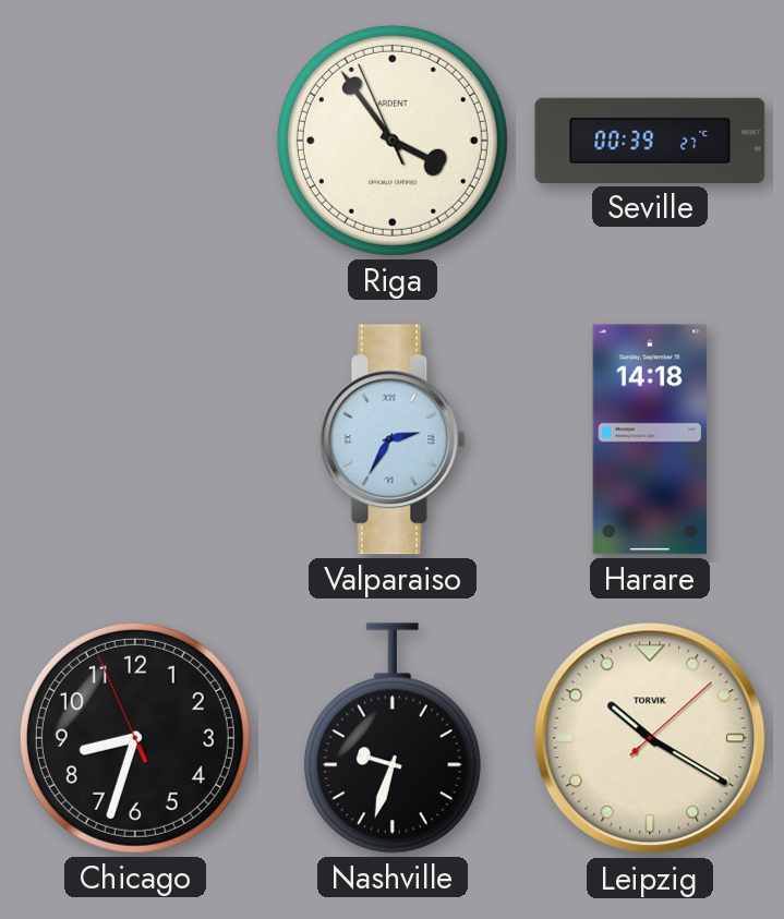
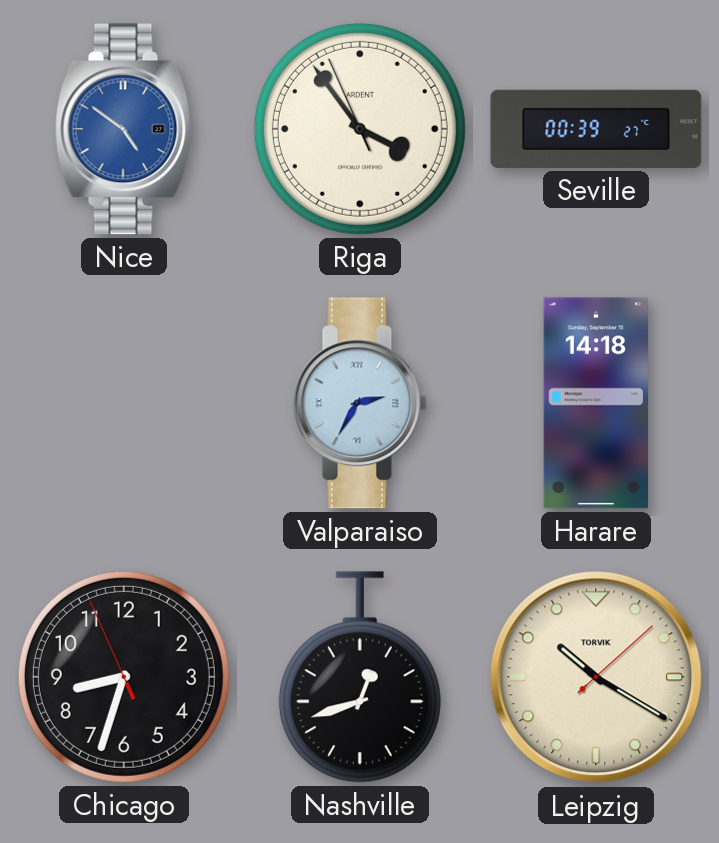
Nice: none -> 4:51
Nashville: 9:33 -> 12:42
